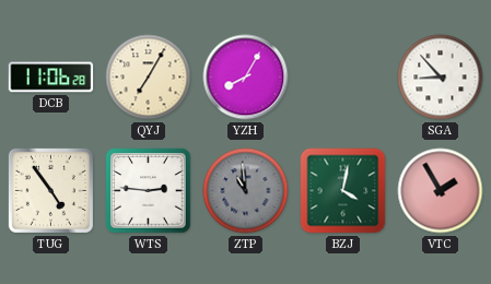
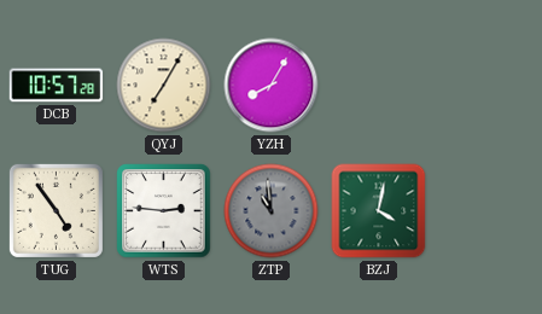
DCB: 11:06 -> 10:57
SGA: 8:53 -> none
VTC: 1:55 -> none
